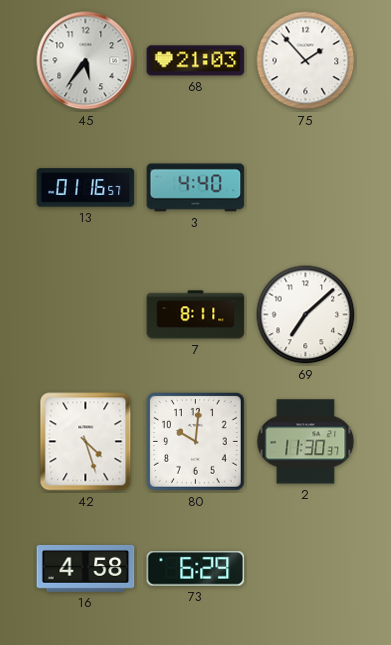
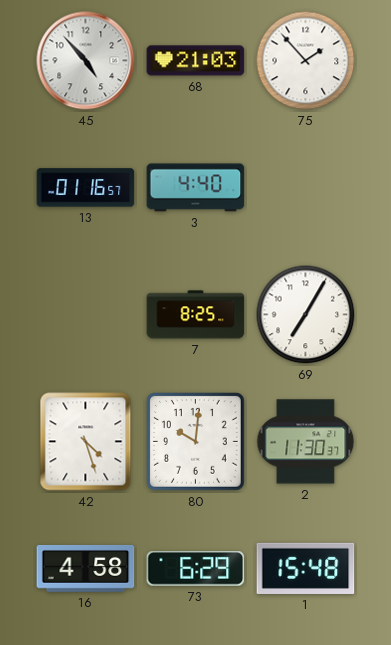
45: 5:36 -> 4:53
7: 8:11 -> 8:25
69: 7:08 -> 7:05
1: none -> 15:48
